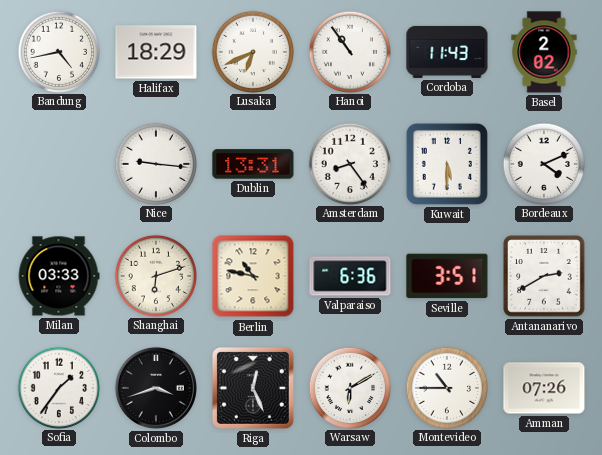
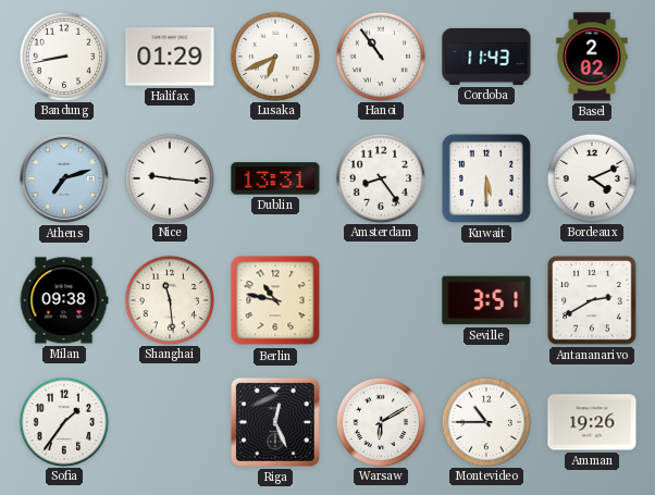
Bandung: 4:43 -> 8:43
Halifax: 18:29 -> 01:29
Athens: none -> 7:12
Milan: 03:33 -> 09:38
Shanghai: 6:12 -> 11:29
Valparaiso: 6:36 -> none
Colombo: 3:42 -> none
Amman: 07:26 -> 19:26
